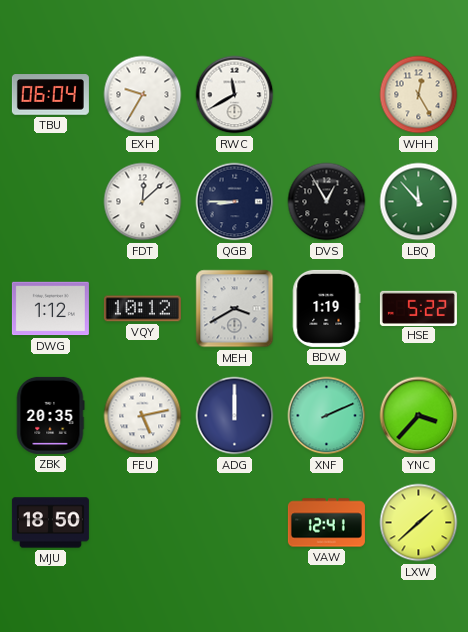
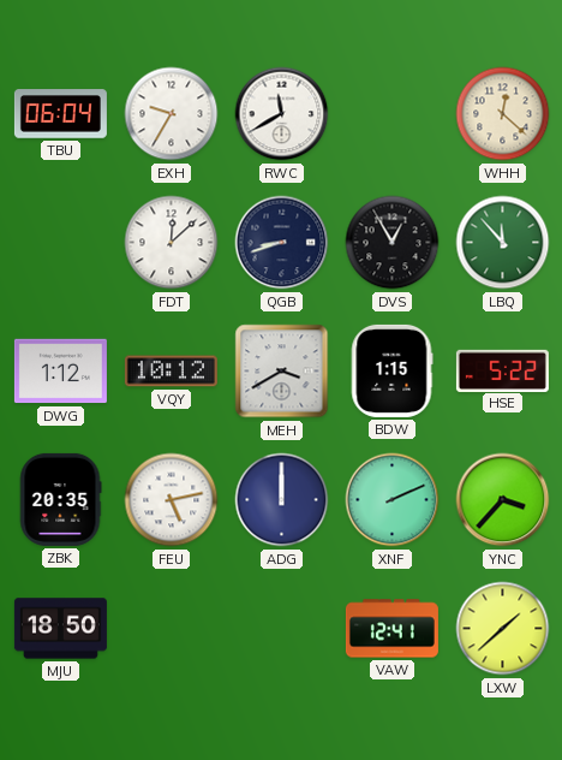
WHH: 12:25 -> 12:22
QGB: 8:45 -> 8:42
BDW: 1:19 -> 1:15
